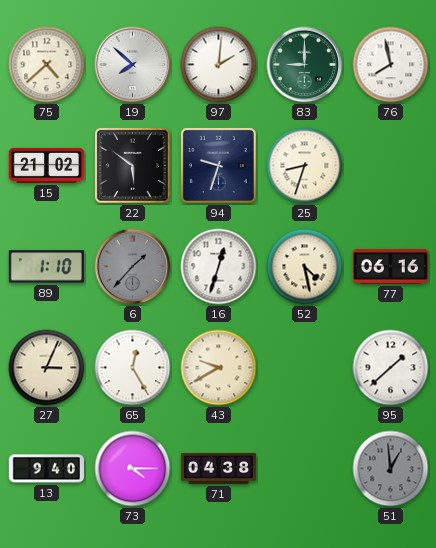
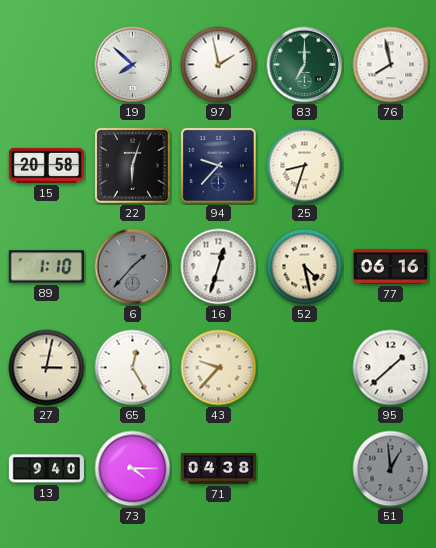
75: 4:38 -> none
97: 2:01 -> 1:58
83: 9:00 -> 7:00
15: 21:02 -> 20:58
22: 5:51 -> 6:03
94: 9:33 -> 9:37
27: 3:04 -> 3:02
43: 9:40 -> 9:37
